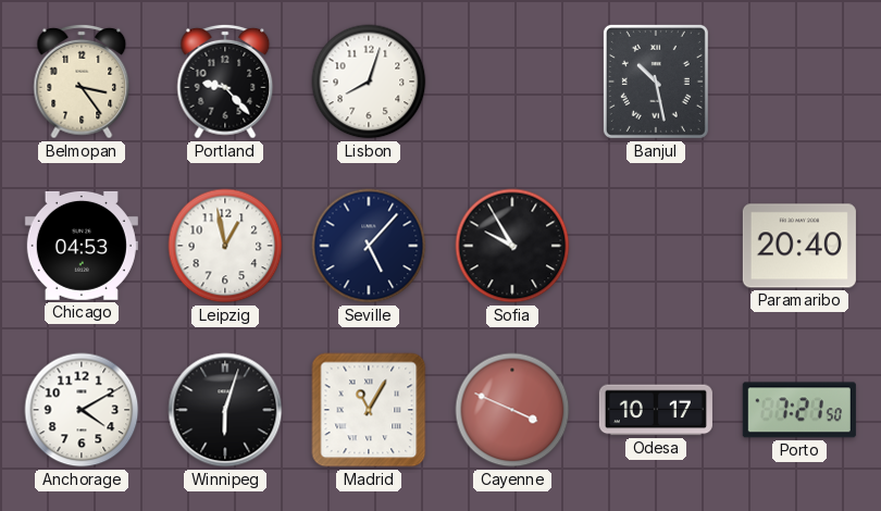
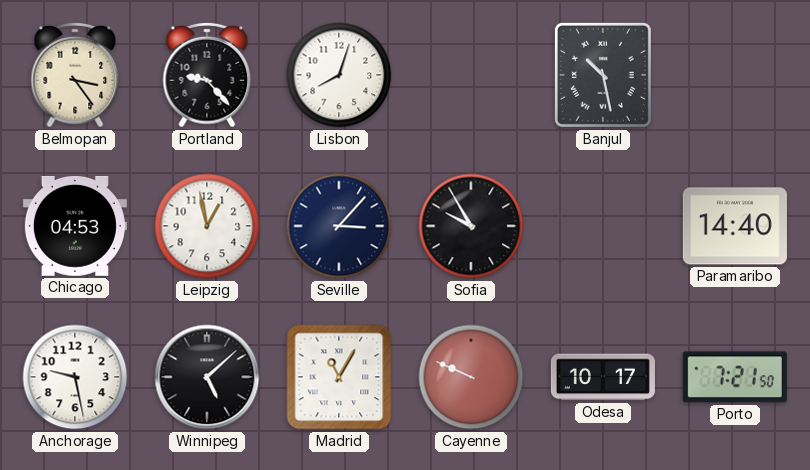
Seville: 5:07 -> 3:07
Paramaribo: 20:40 -> 14:40
Anchorage: 4:10 -> 9:28
Winnipeg: 6:03 -> 5:08
Cayenne: 3:49 -> 9:49
